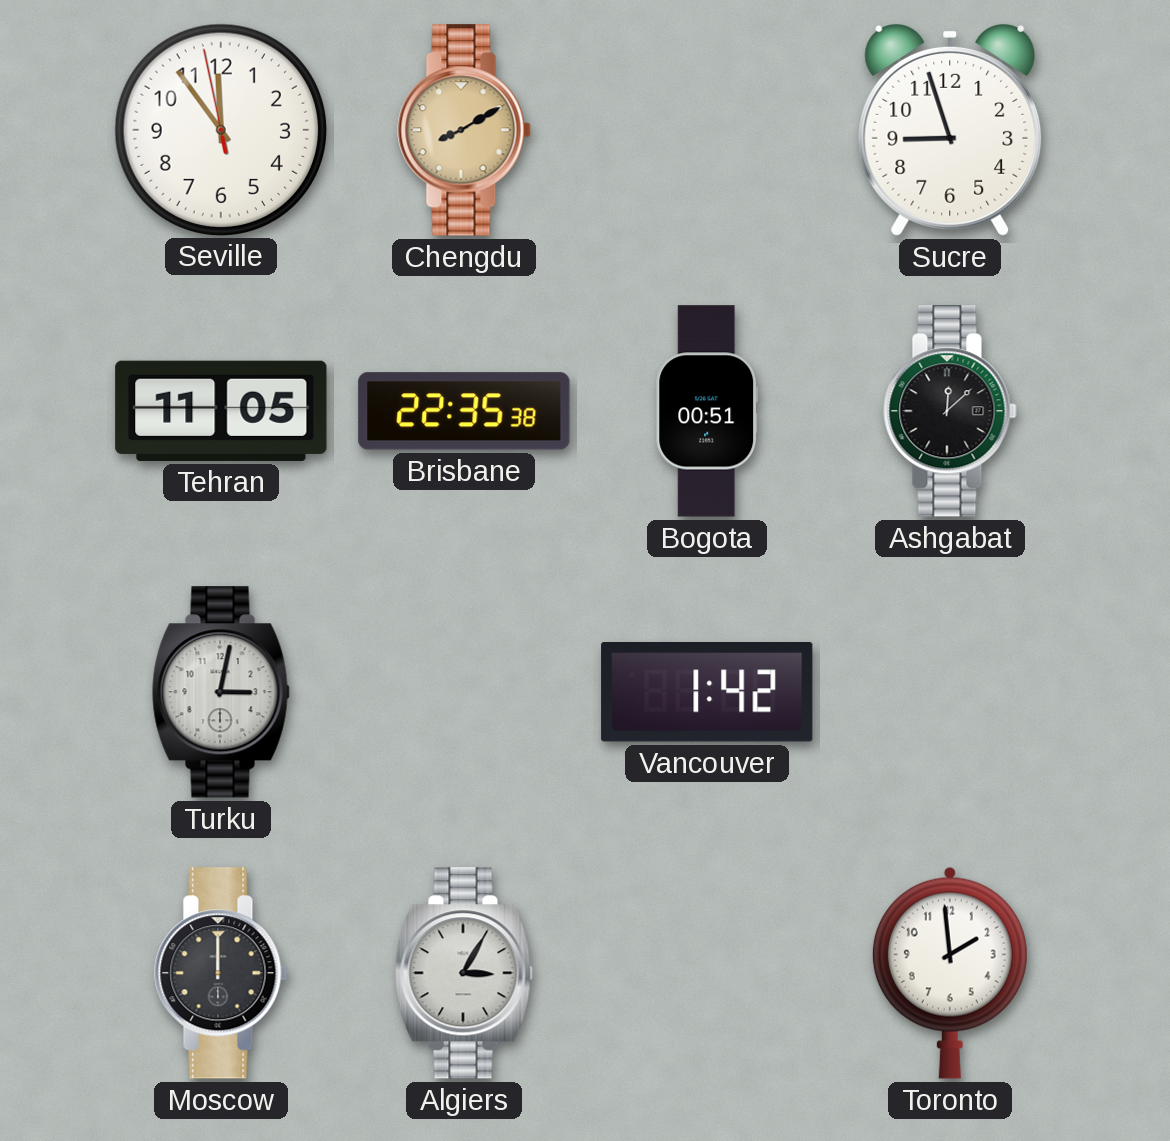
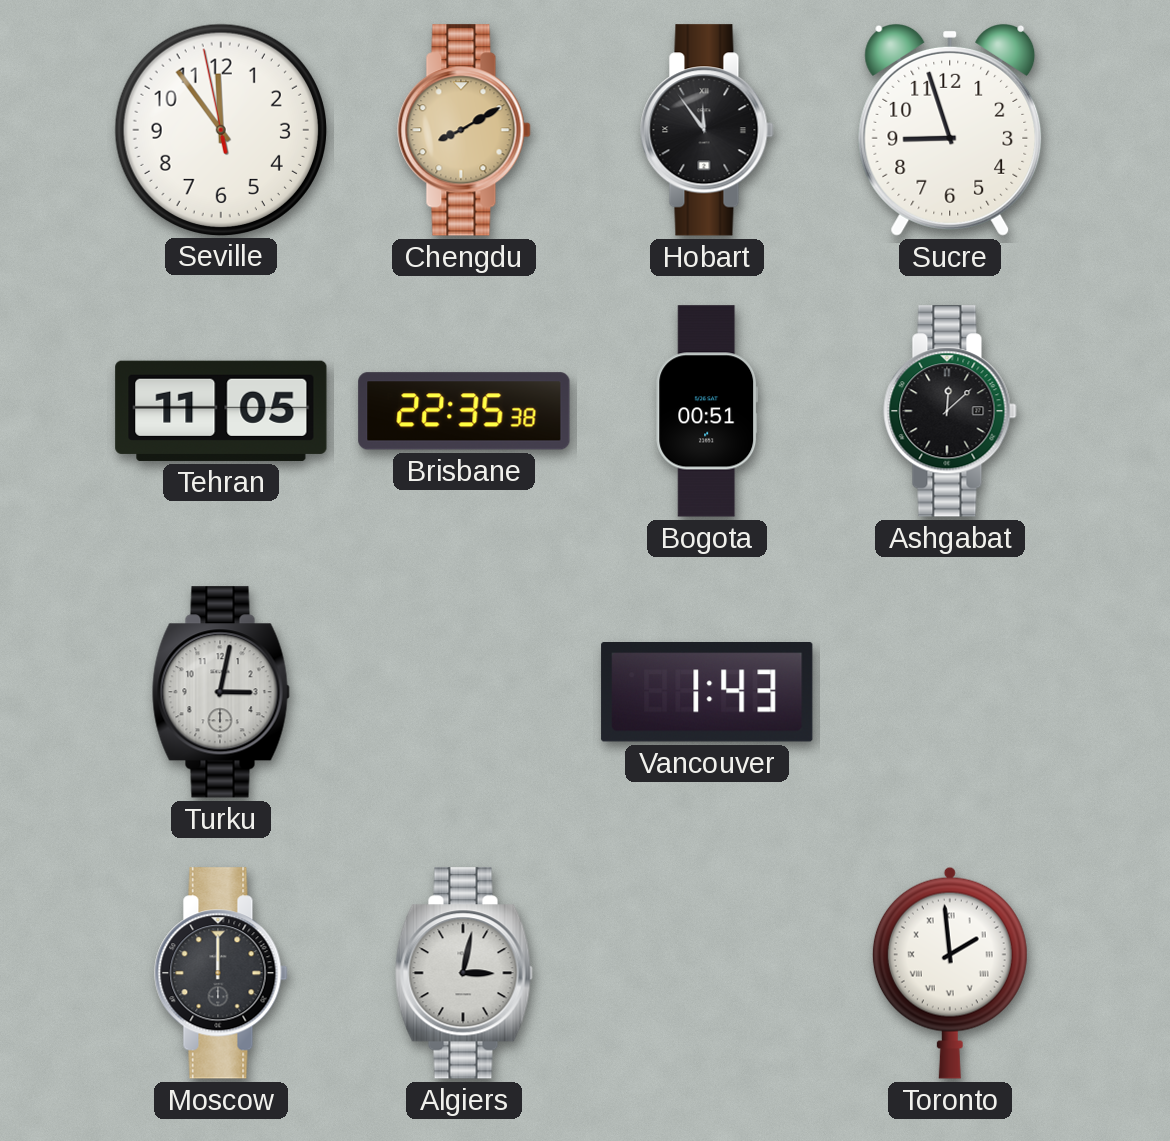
Hobart: none -> 11:54
Vancouver: 1:42 -> 1:43
Algiers: 3:05 -> 3:02
Toronto numerals: Arabic -> Roman
